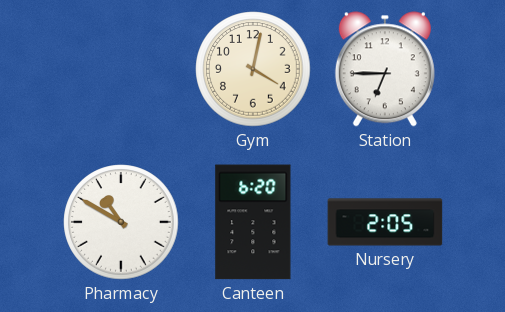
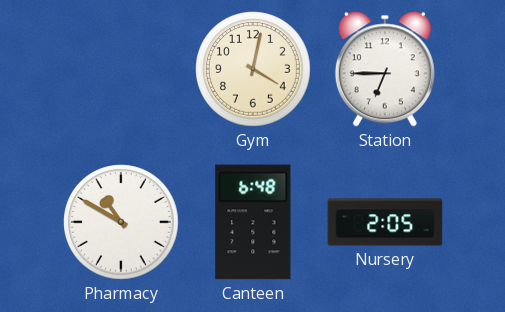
Canteen: 6:20 -> 6:48
